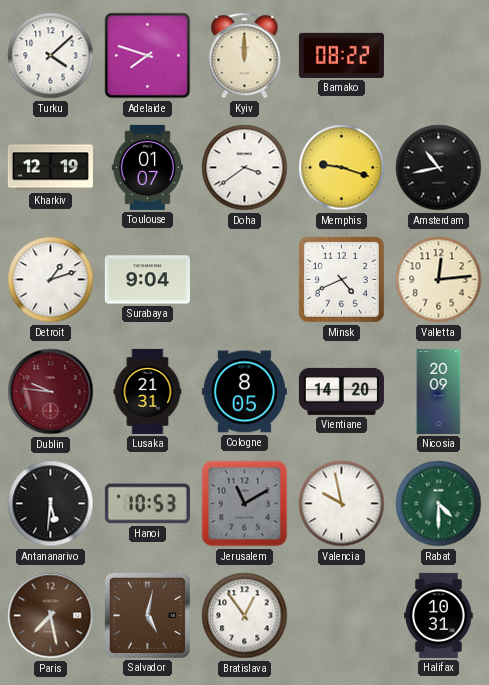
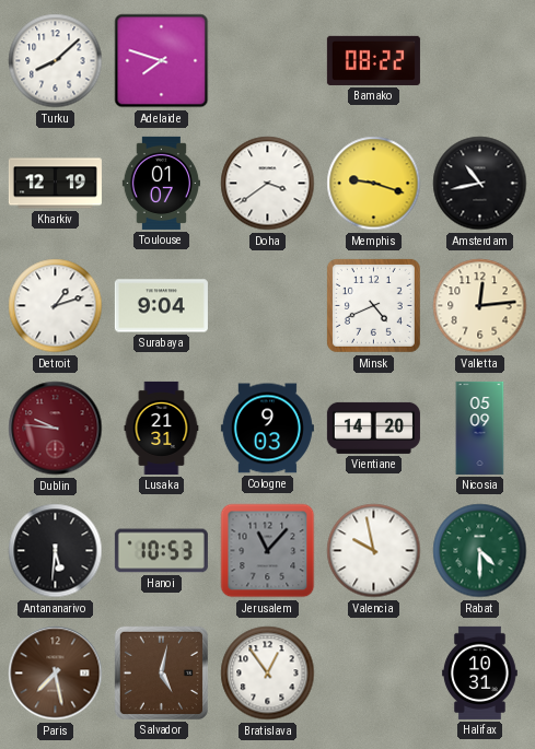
Turku: 4:08 -> 8:08
Kyiv: 12:00 -> none
Cologne: 8:05 -> 9:03
Nicosia: 20:09 -> 05:09
Jerusalem: 11:10 -> 11:07
